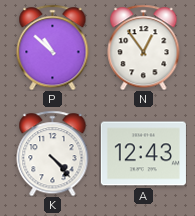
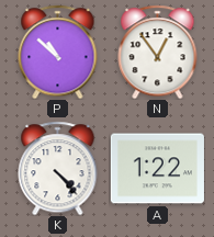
A: 12:43 -> 1:22
